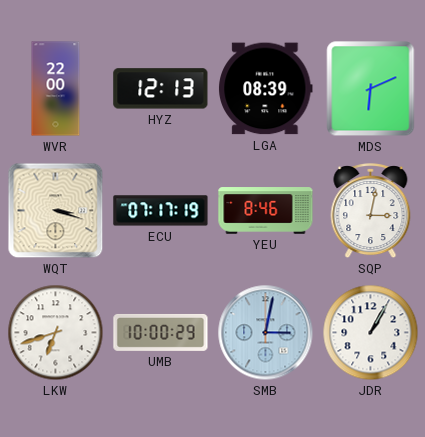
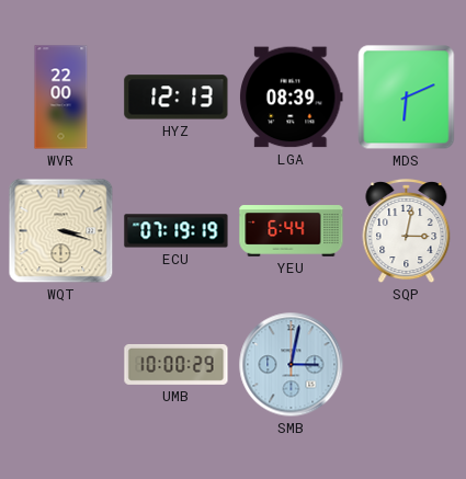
ECU: 07:17 -> 07:19
YEU: 8:46 -> 6:44
LKW: 6:42 -> none
JDR: 1:05 -> none
